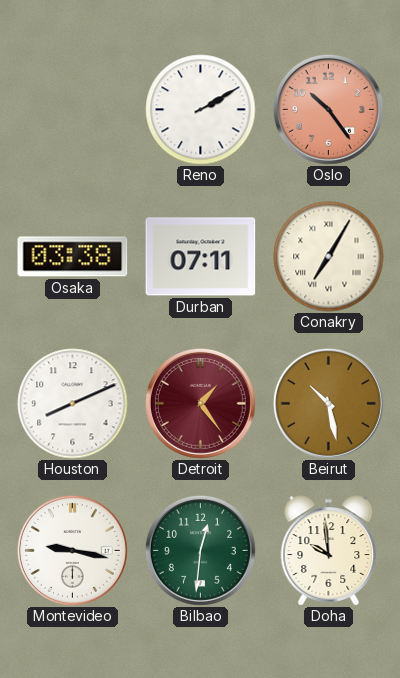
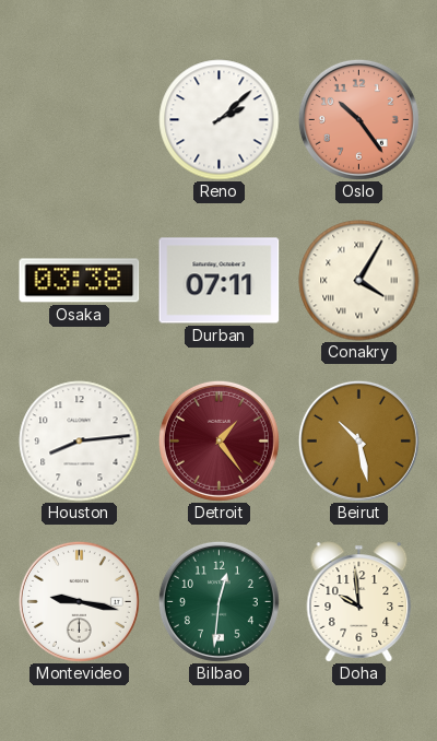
Reno: 2:10 -> 2:08
Conakry: 7:05 -> 4:05
Houston: 8:11 -> 8:14
